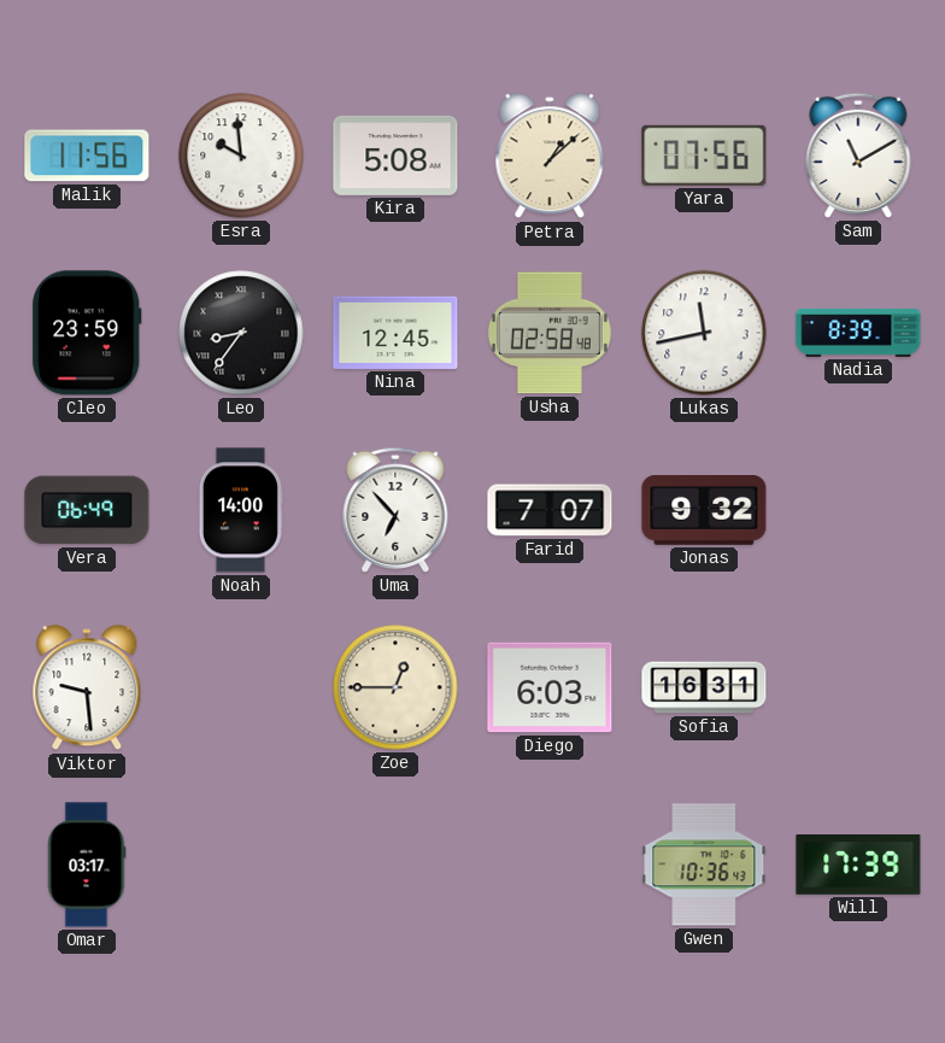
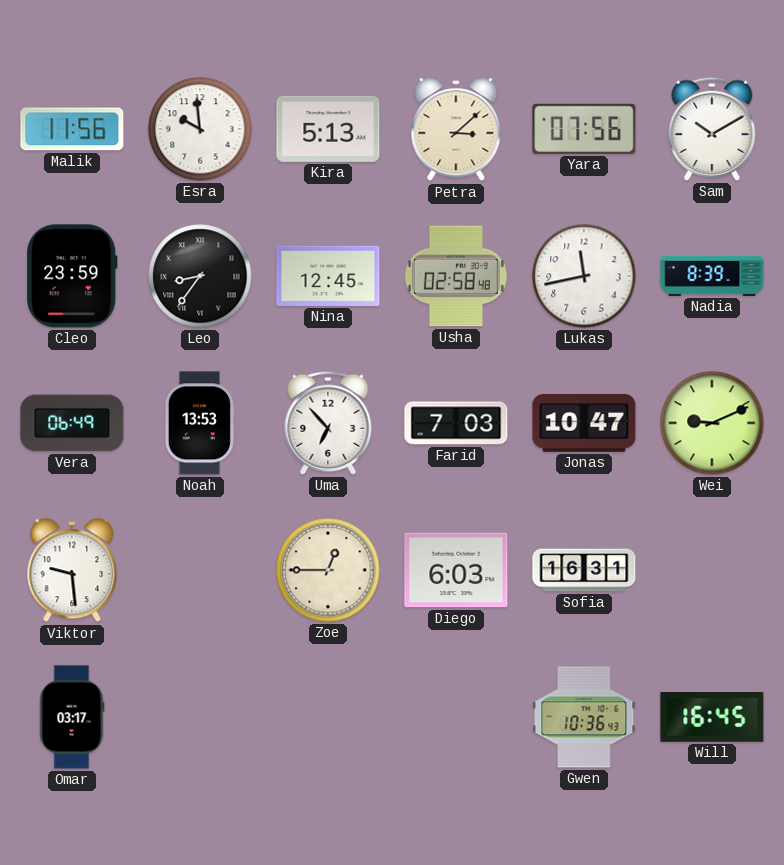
Kira: 5:08 -> 5:13
Petra: 1:08 -> 3:08
Sam: 11:10 -> 10:10
Noah: 14:00 -> 13:53
Farid: 7:07 -> 7:03
Jonas: 9:32 -> 10:47
Wei: none -> 9:11
Will: 17:39 -> 16:45
